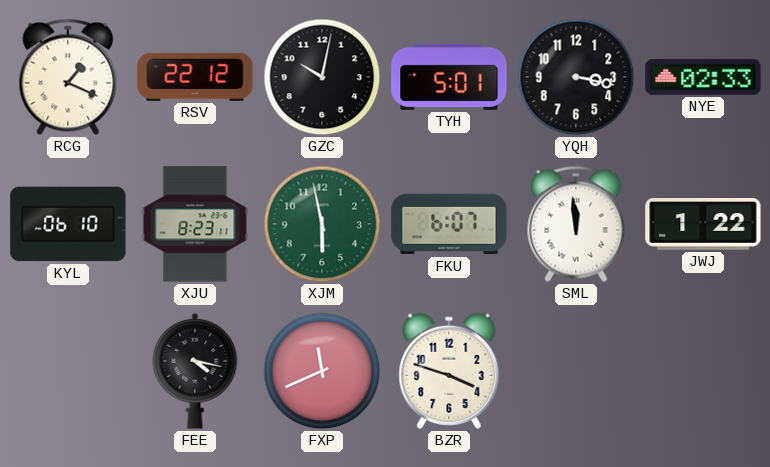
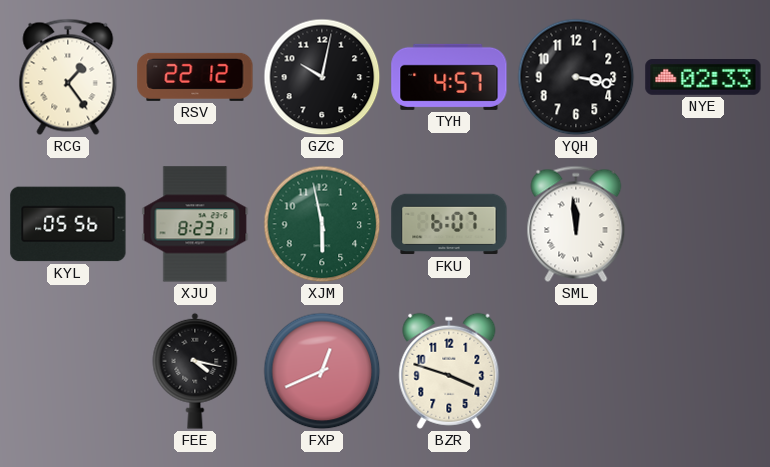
RCG: 1:19 -> 1:24
TYH: 5:01 -> 4:57
KYL: 06:10 -> 05:56
JWJ: 1:22 -> none
FXP: 11:41 -> 12:41
